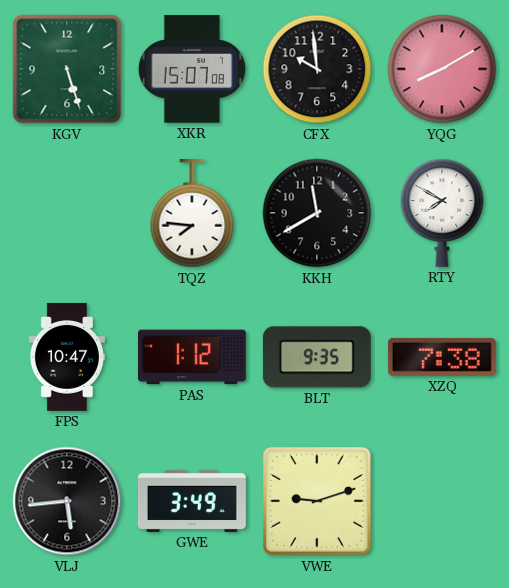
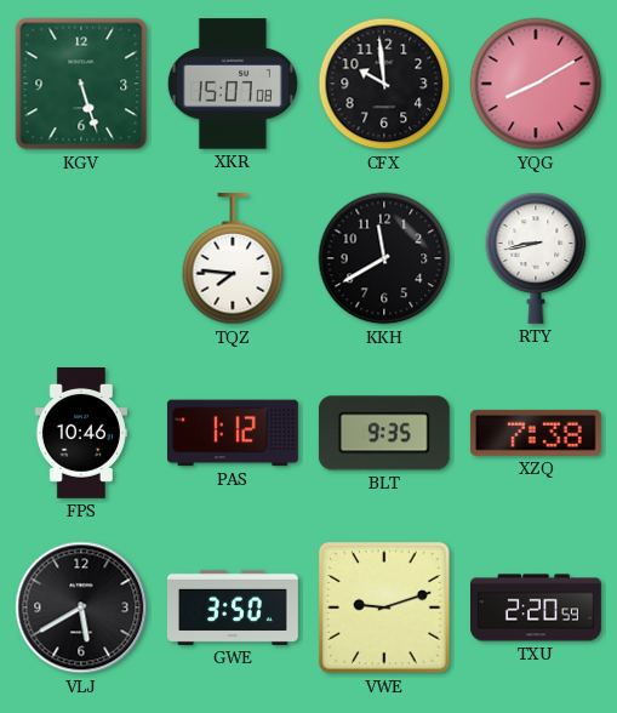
RTY: 7:50 -> 8:43
FPS: 10:47 -> 10:46
VLJ: 5:44 -> 5:40
GWE: 3:49 -> 3:50
TXU: none -> 2:20
